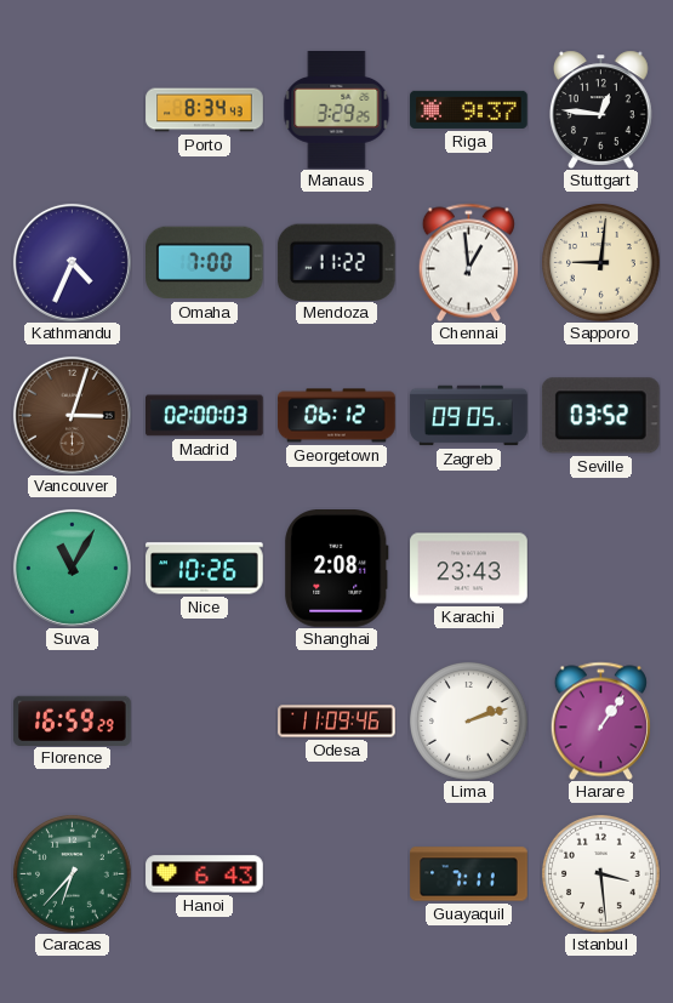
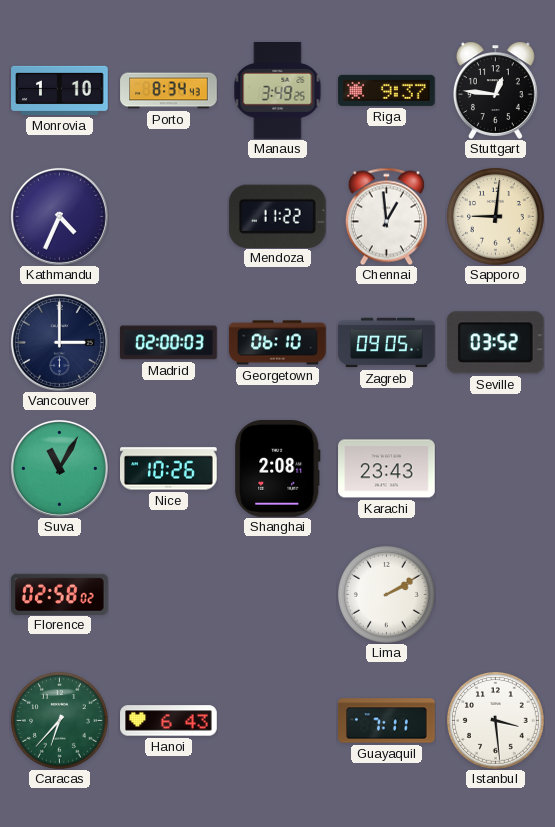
Monrovia: none -> 1:10
Manaus: 3:29 -> 3:49
Omaha: 7:00 -> none
Vancouver: 3:03 -> 3:00
Vancouver dial: brown -> navy
Georgetown: 06:12 -> 06:10
Florence: 16:59 -> 02:58
Odesa: 11:09 -> none
Lima: 2:12 -> 2:10
Harare: 1:06 -> none
